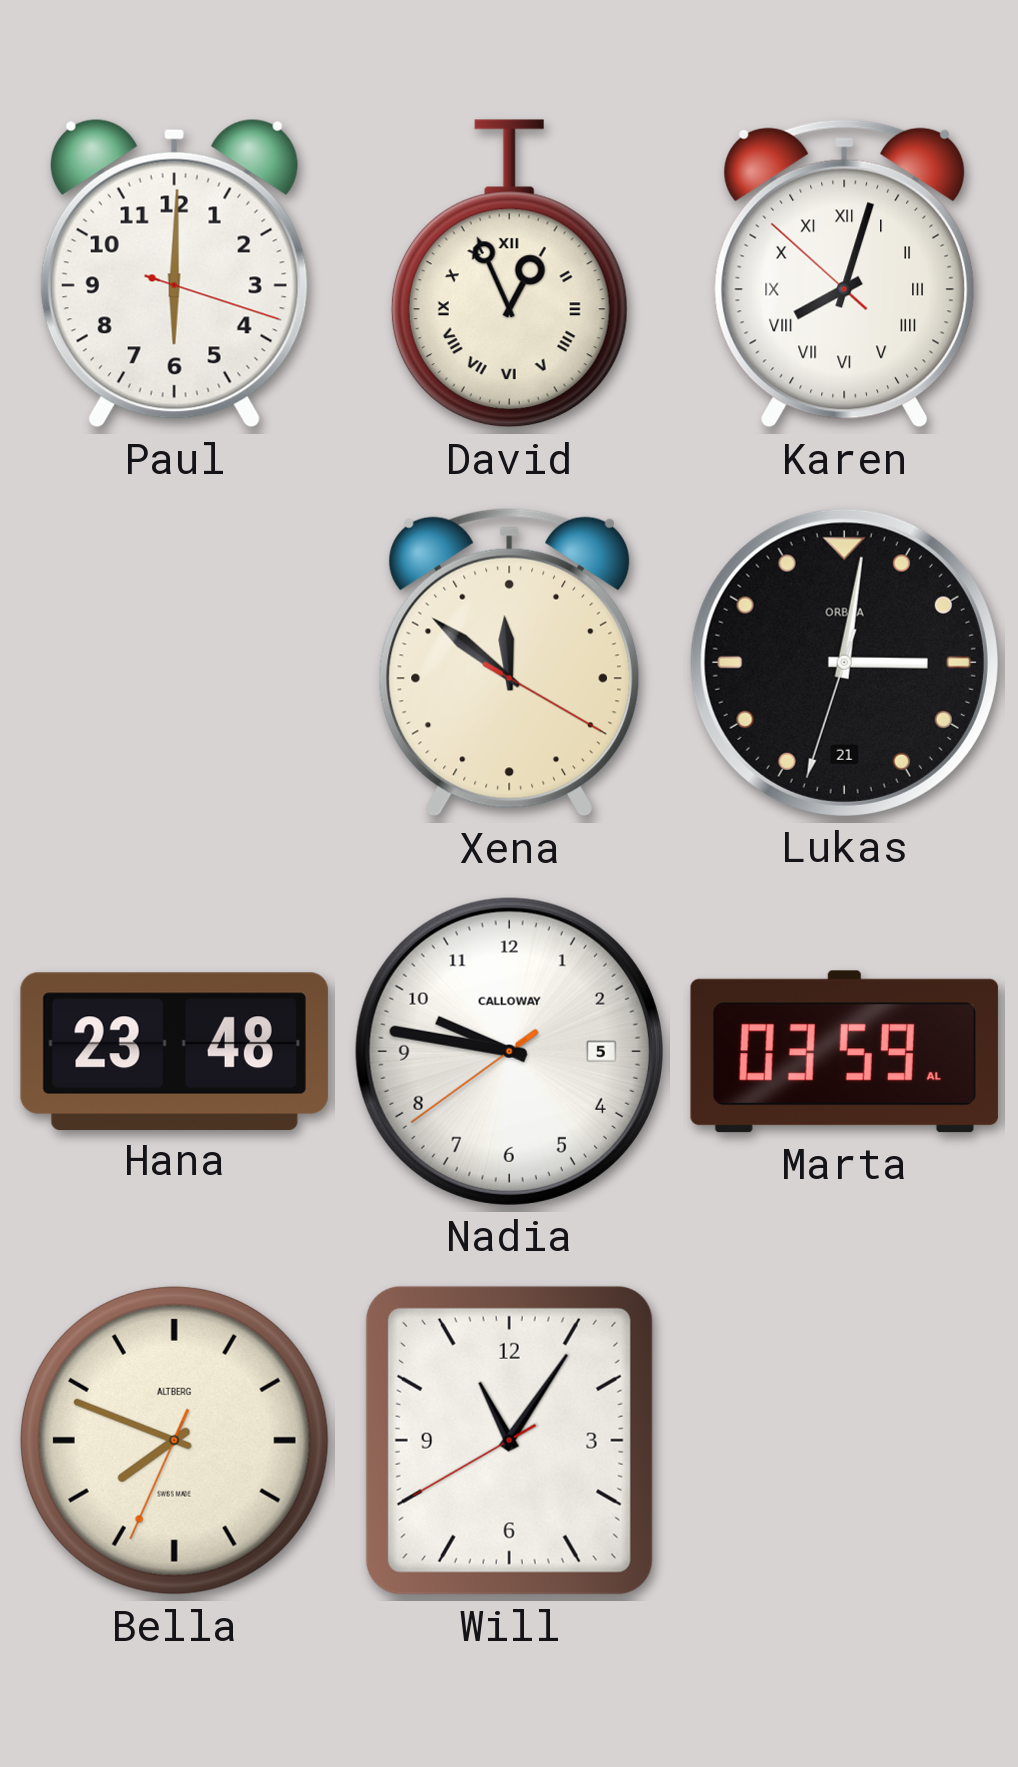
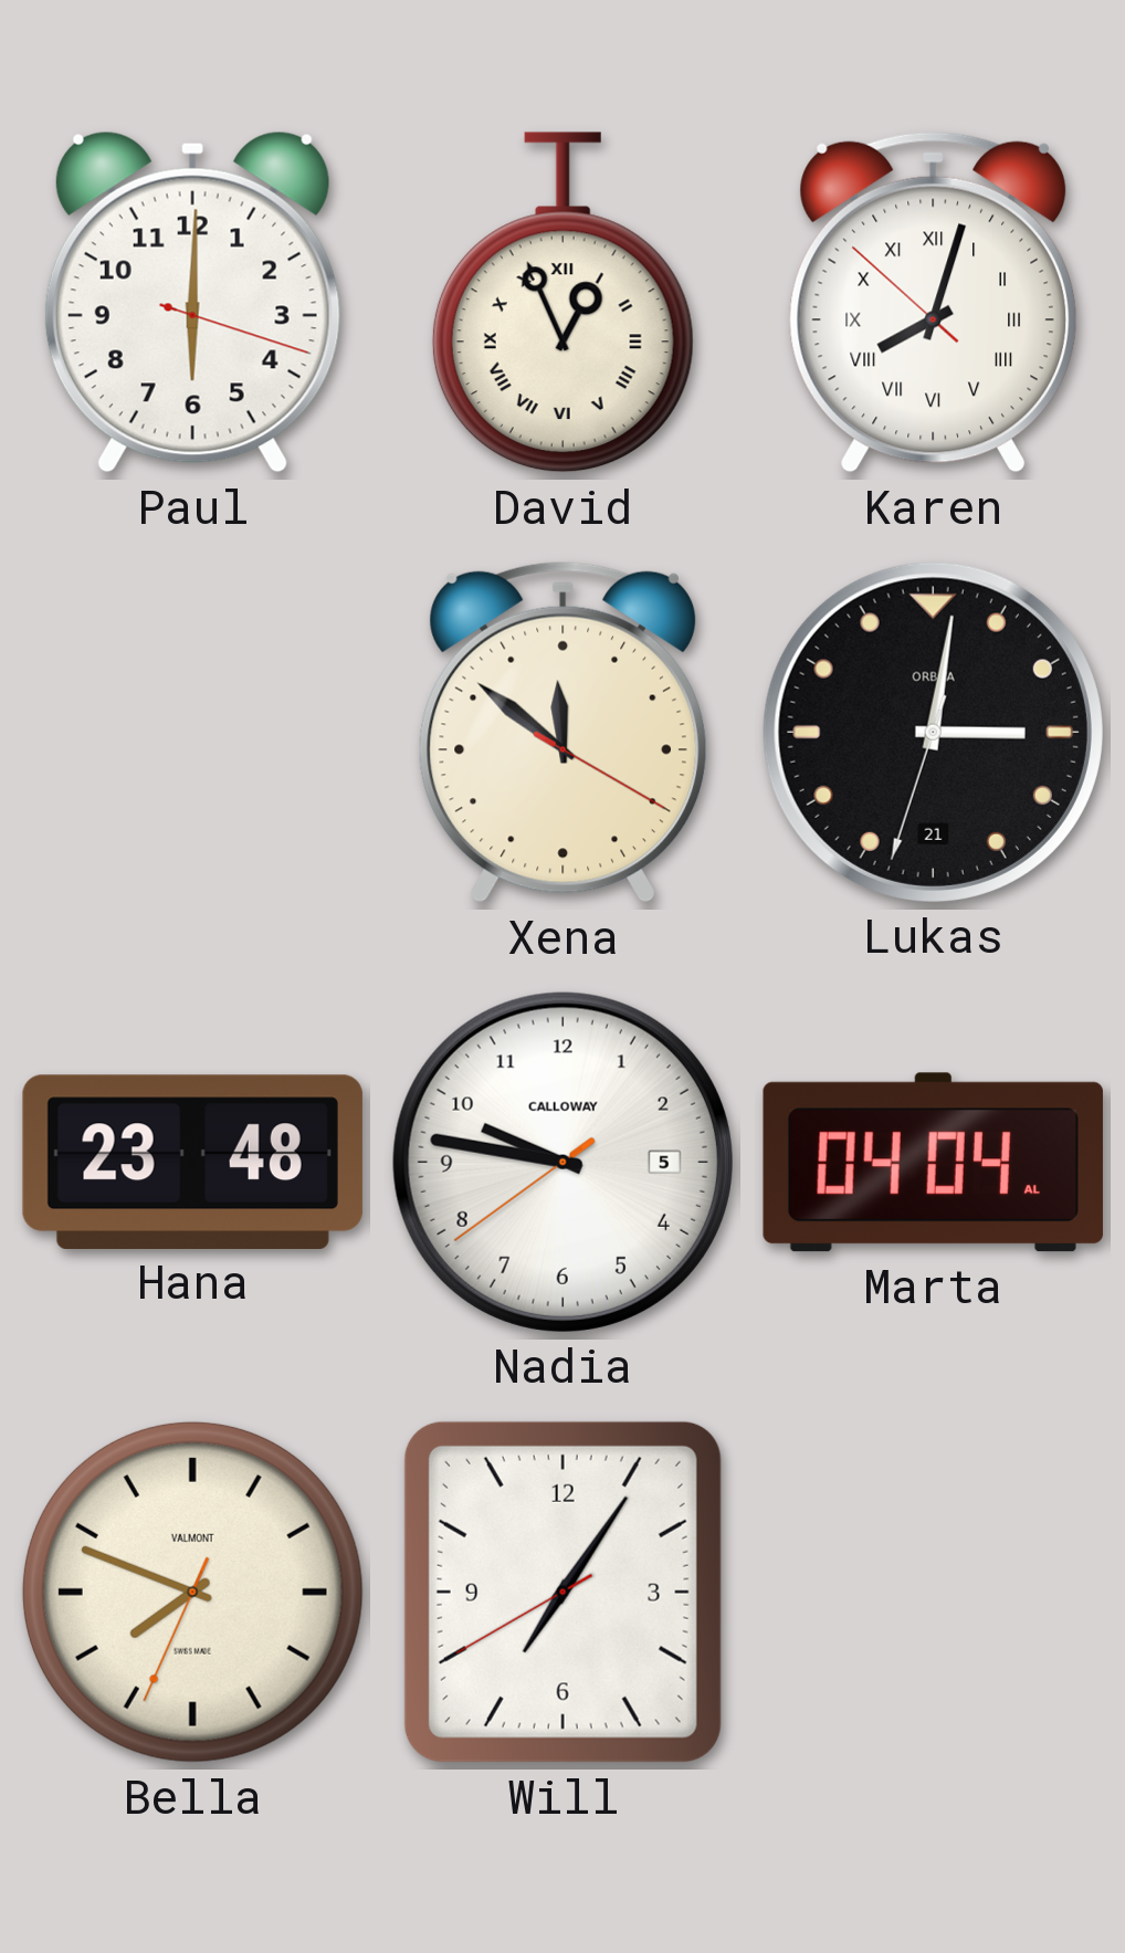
Marta: 03:59 -> 04:04
Bella brand: ALTBERG -> VALMONT
Will: 11:05 -> 7:05
